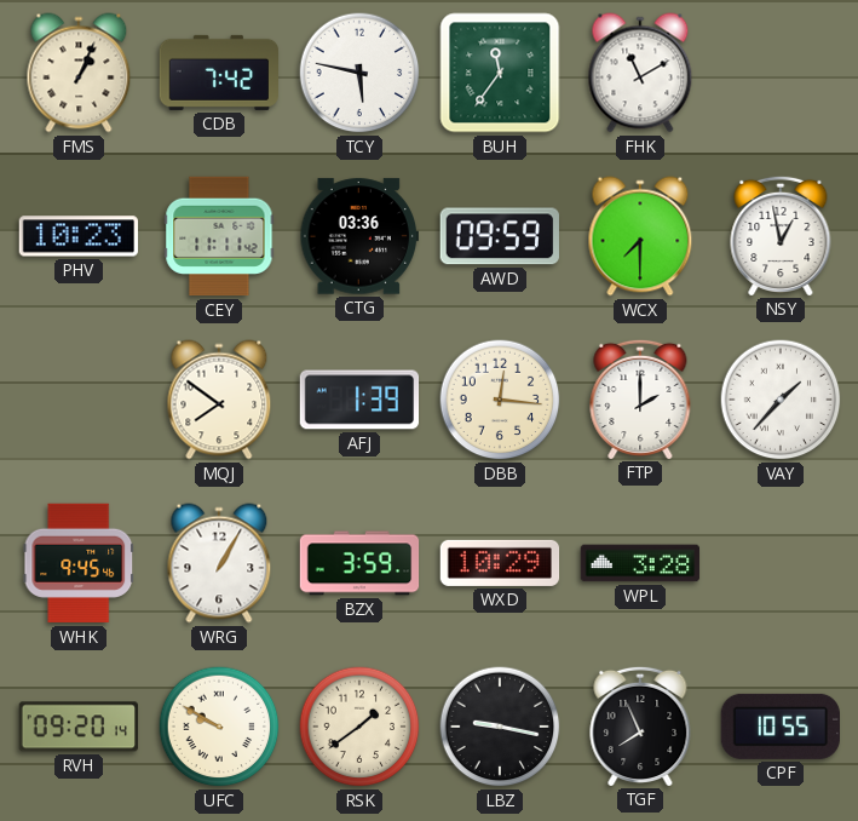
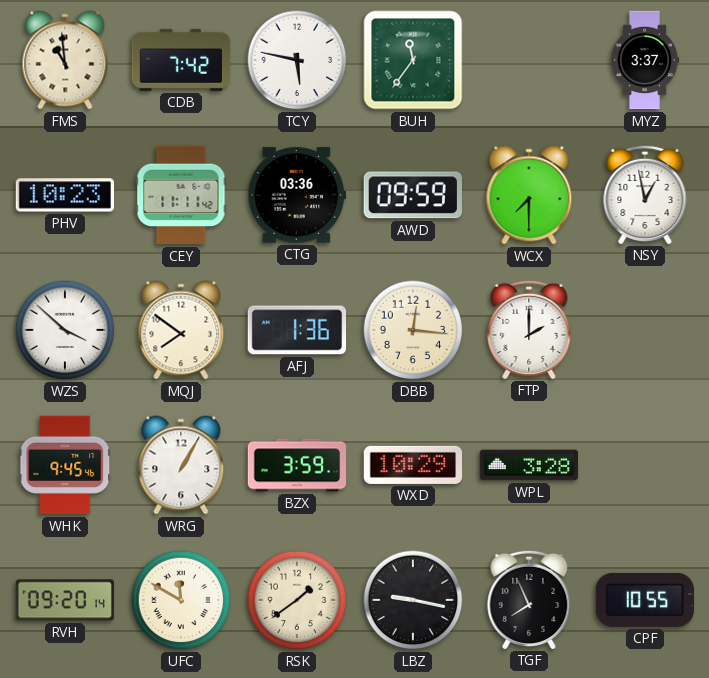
FMS: 1:04 -> 10:59
FHK: 11:10 -> none
MYZ: none -> 3:37
WZS: none -> 3:52
AFJ: 1:39 -> 1:36
VAY: 1:37 -> none
UFC: 9:50 -> 11:50
